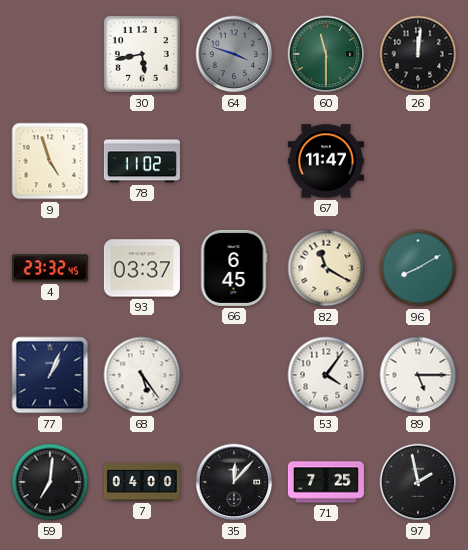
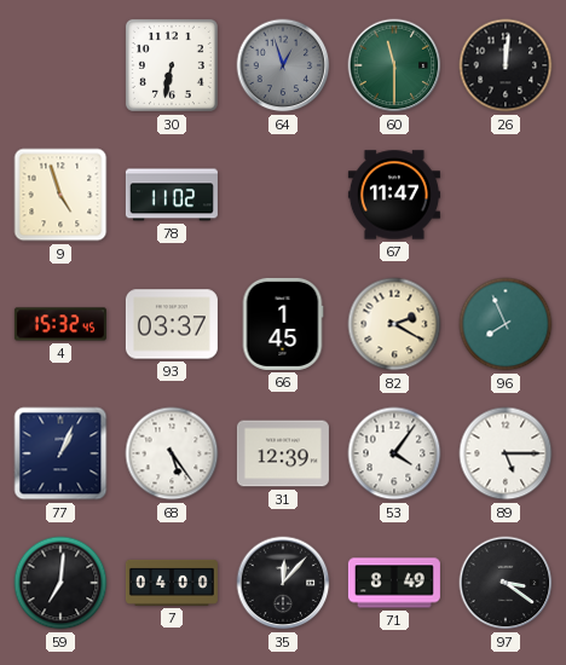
30: 5:43 -> 6:32
64: 3:48 -> 12:57
4: 23:32 -> 15:32
66: 6:45 -> 1:45
82: 11:20 -> 2:20
96: 8:10 -> 7:56
31: none -> 12:39
71: 7:25 -> 8:49
97: 1:58 -> 3:21
